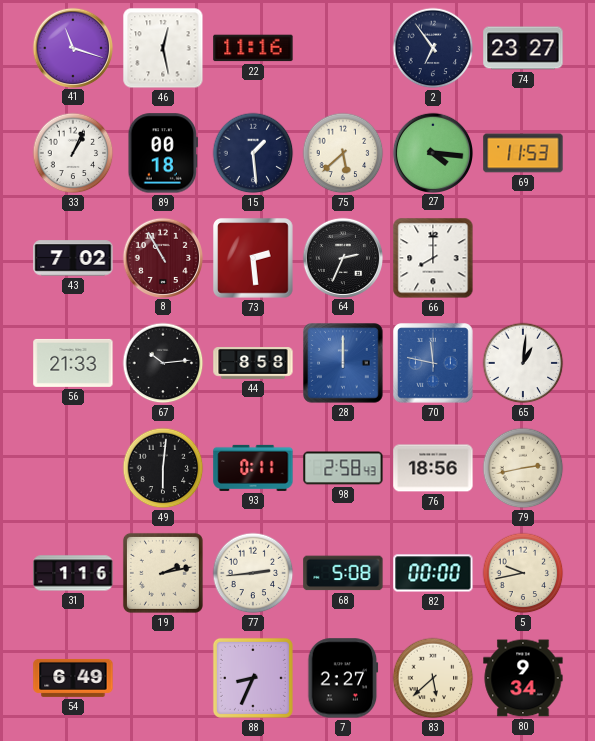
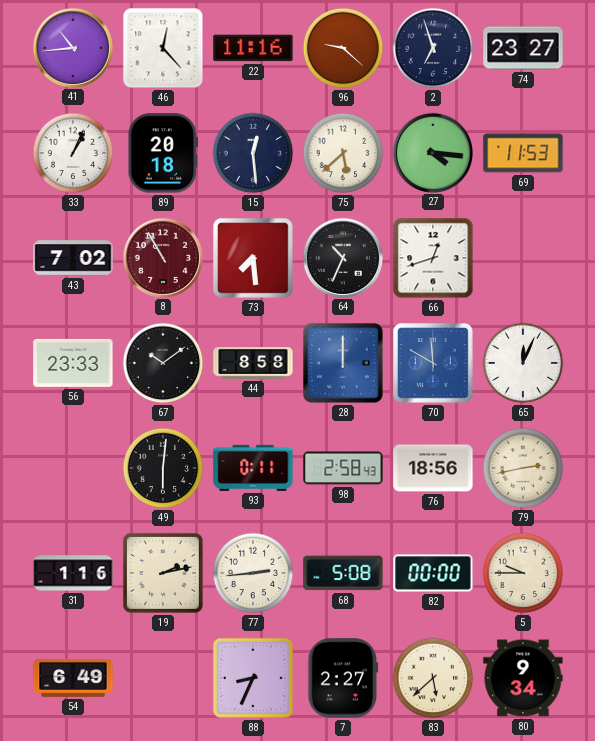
41: 11:18 -> 10:44
46: 12:28 -> 12:23
96: none -> 9:22
2: 6:54 -> 6:57
89: 00:18 -> 20:18
15: 1:29 -> 12:29
73: 2:29 -> 7:29
64: 2:34 -> 10:34
66: 8:00 -> 12:42
56: 21:33 -> 23:33
67: 10:14 -> 10:09
70: 11:47 -> 11:50
65: 1:01 -> 12:04
5: 9:43 -> 9:45
